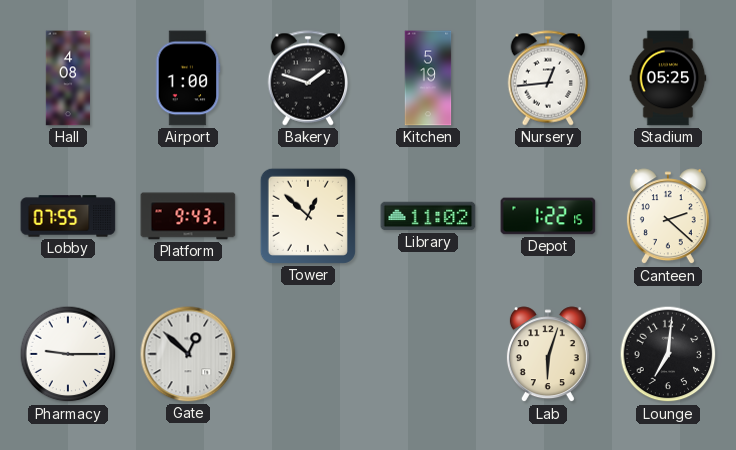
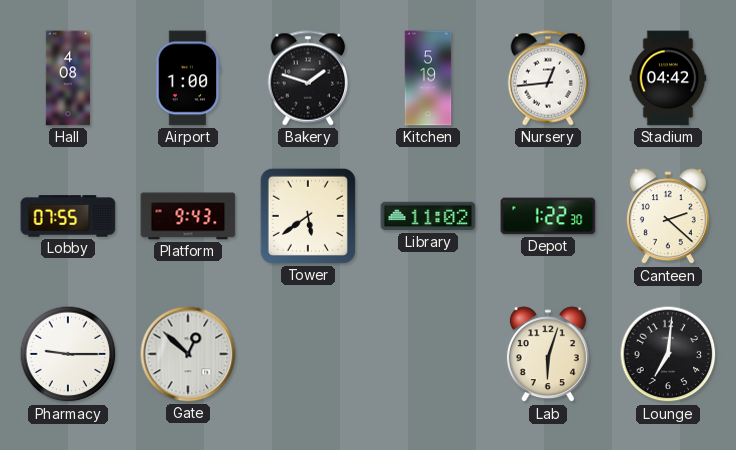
Stadium: 05:25 -> 04:42
Tower: 12:52 -> 5:39
Depot: 1:22:15 -> 1:22:30
